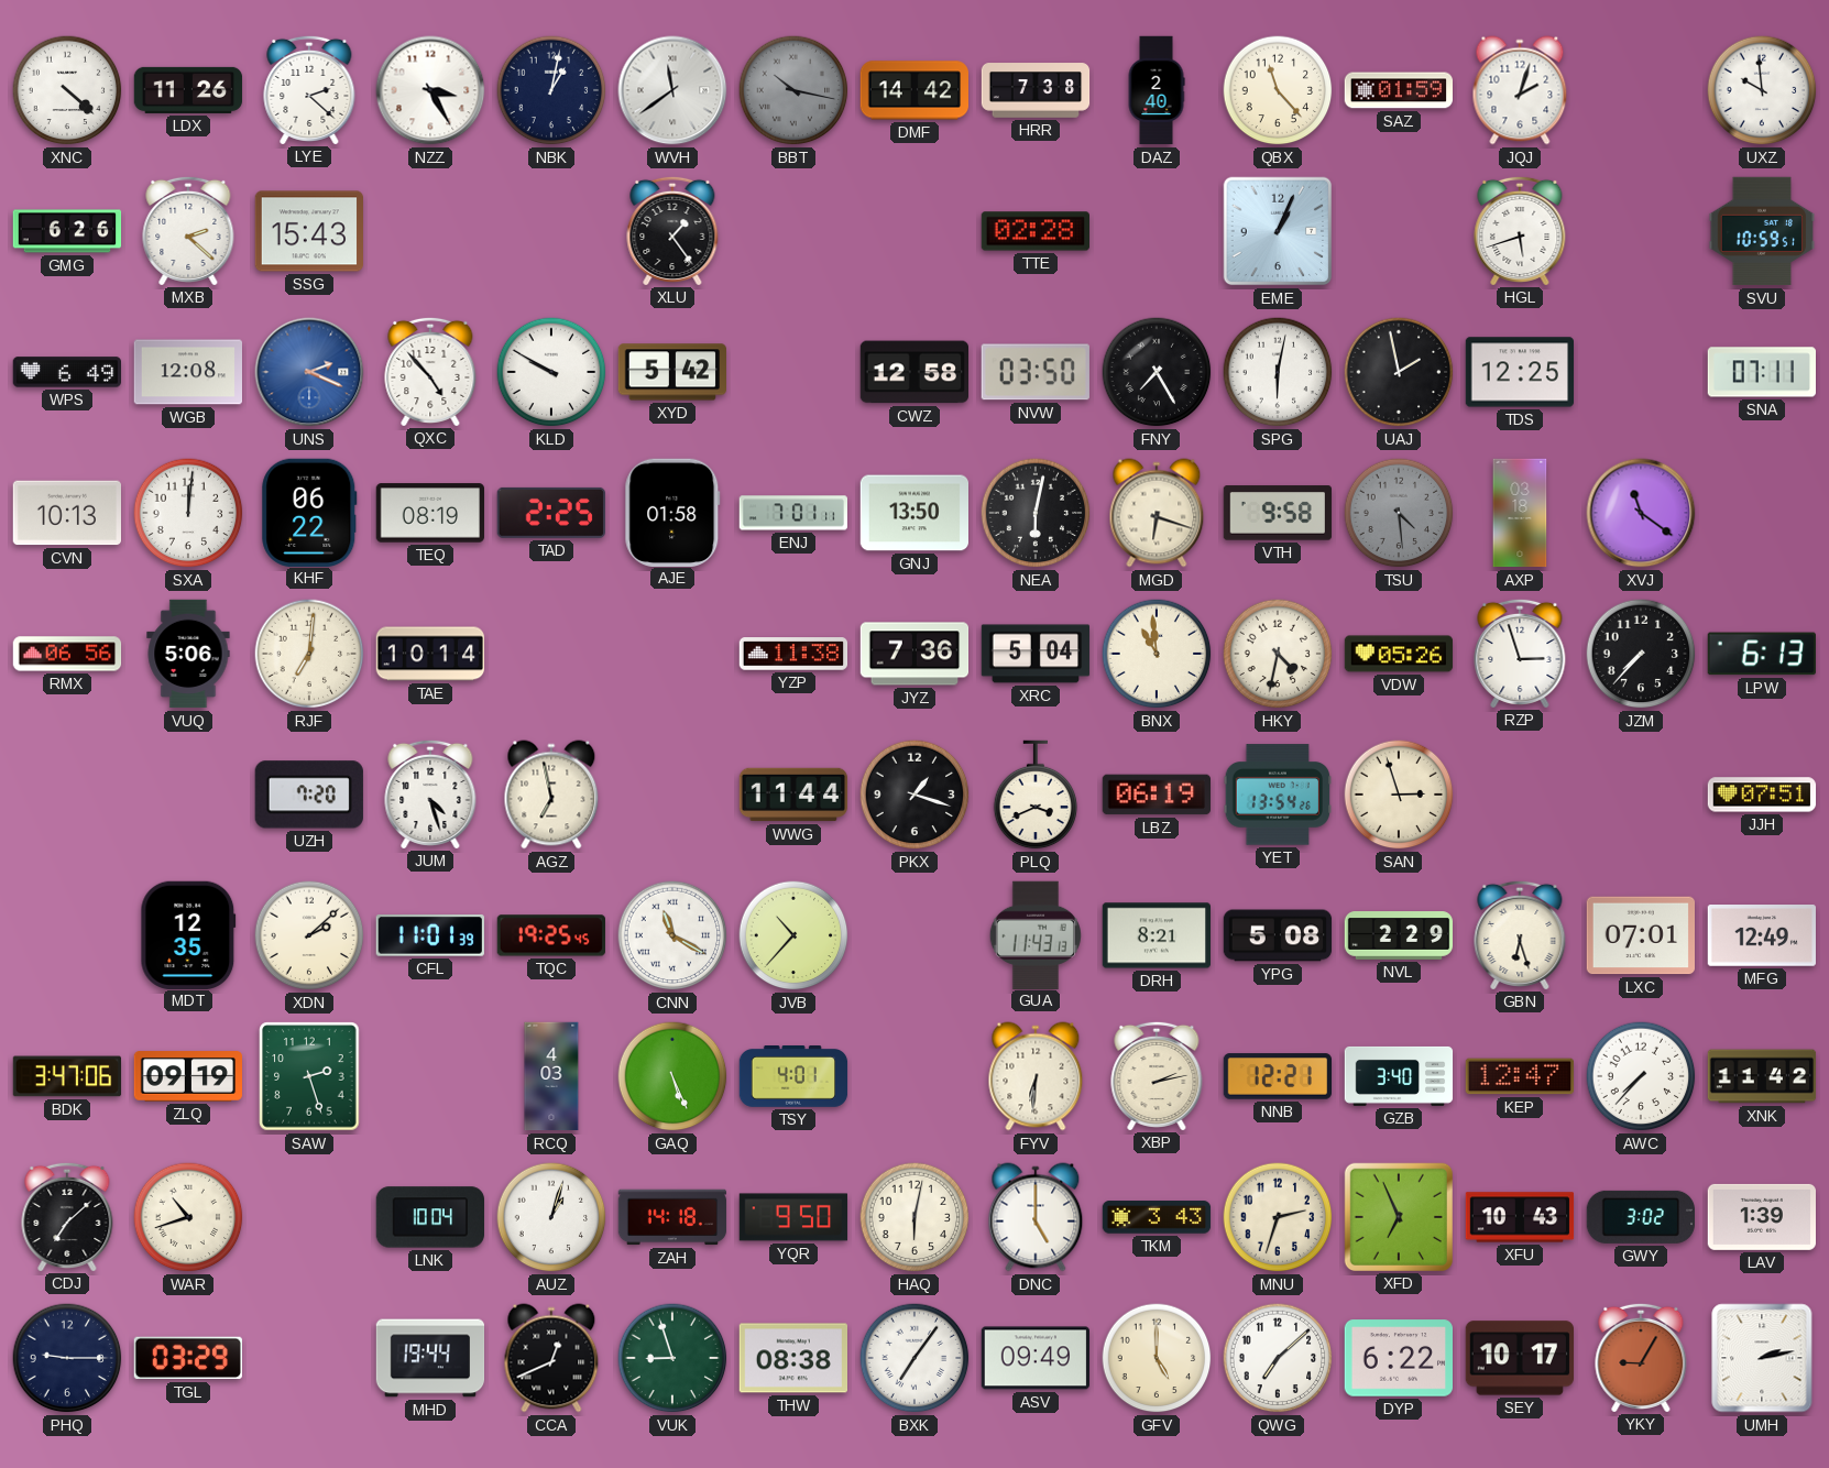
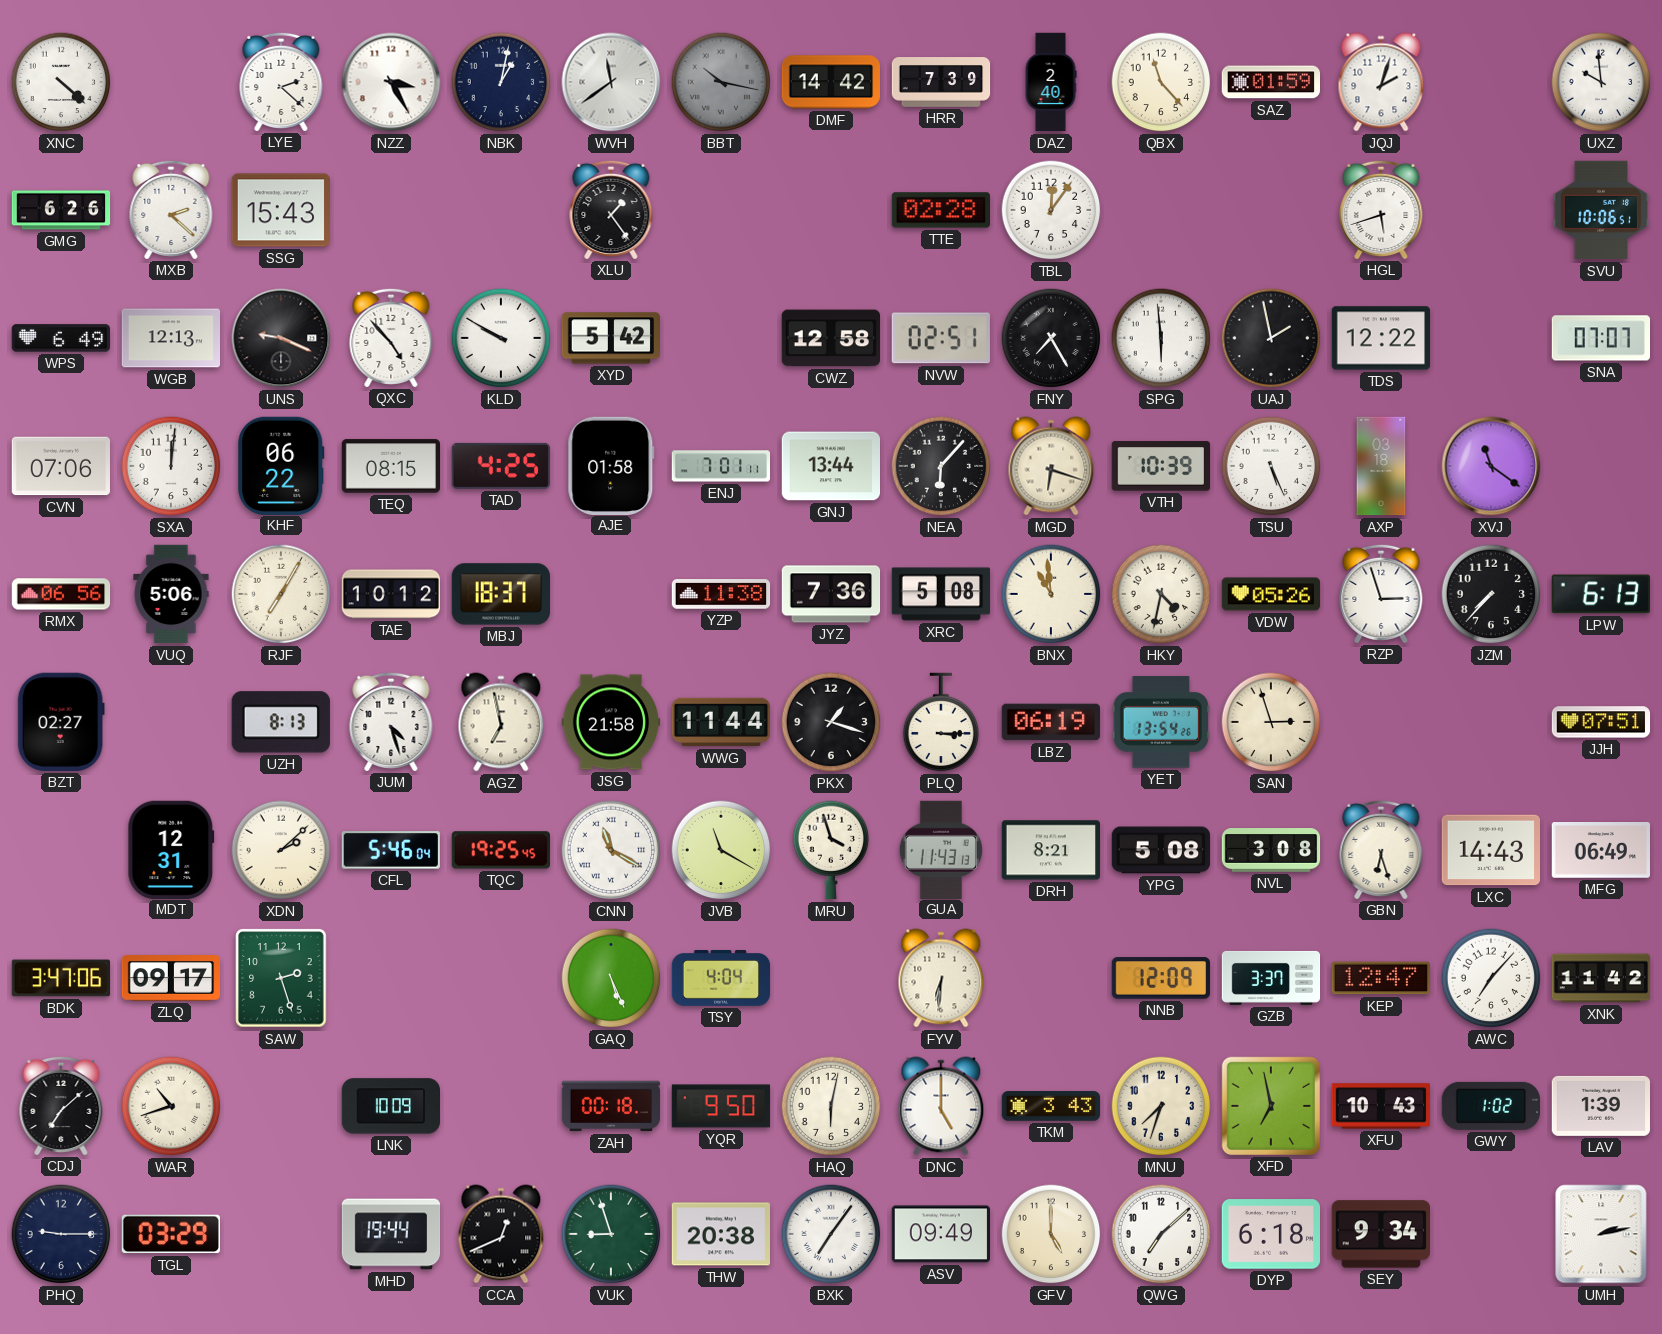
LDX: 11:26 -> none
HRR: 7:38 -> 7:39
TBL: none -> 12:06
EME: 1:04 -> none
SVU: 10:59 -> 10:06
WGB: 12:08 -> 12:13
UNS: 2:19 -> 9:19
UNS dial: blue -> black
NVW: 03:50 -> 02:51
SPG: 6:02 -> 5:59
TDS: 12:25 -> 12:22
SNA: 07:11 -> 07:07
CVN: 10:13 -> 07:06
TEQ: 08:19 -> 08:15
TAD: 2:25 -> 4:25
GNJ: 13:50 -> 13:44
NEA: 6:02 -> 6:07
VTH: 9:58 -> 10:39
TSU: 4:29 -> 5:26
TSU dial: grey -> white
RJF: 7:01 -> 7:05
TAE: 10:14 -> 10:12
MBJ: none -> 18:37
XRC: 5:04 -> 5:08
BZT: none -> 02:27
UZH: 7:20 -> 8:13
JSG: none -> 21:58
PLQ: 3:41 -> 3:15
MDT: 12:35 -> 12:31
CFL: 11:01 -> 5:46
JVB: 10:37 -> 11:20
MRU: none -> 3:57
NVL: 2:29 -> 3:08
LXC: 07:01 -> 14:43
MFG: 12:49 -> 06:49
ZLQ: 09:19 -> 09:17
RCQ: 4:03 -> none
TSY: 4:01 -> 4:04
XBP: 2:13 -> none
NNB: 12:21 -> 12:09
GZB: 3:40 -> 3:37
AWC: 7:37 -> 7:07
LNK: 10:04 -> 10:09
AUZ: 1:03 -> none
ZAH: 14:18 -> 00:18
MNU: 2:33 -> 7:33
XFD: 6:56 -> 6:58
GWY: 3:02 -> 1:02
THW: 08:38 -> 20:38
DYP: 6:22 -> 6:18
SEY: 10:17 -> 9:34
YKY: 9:05 -> none
